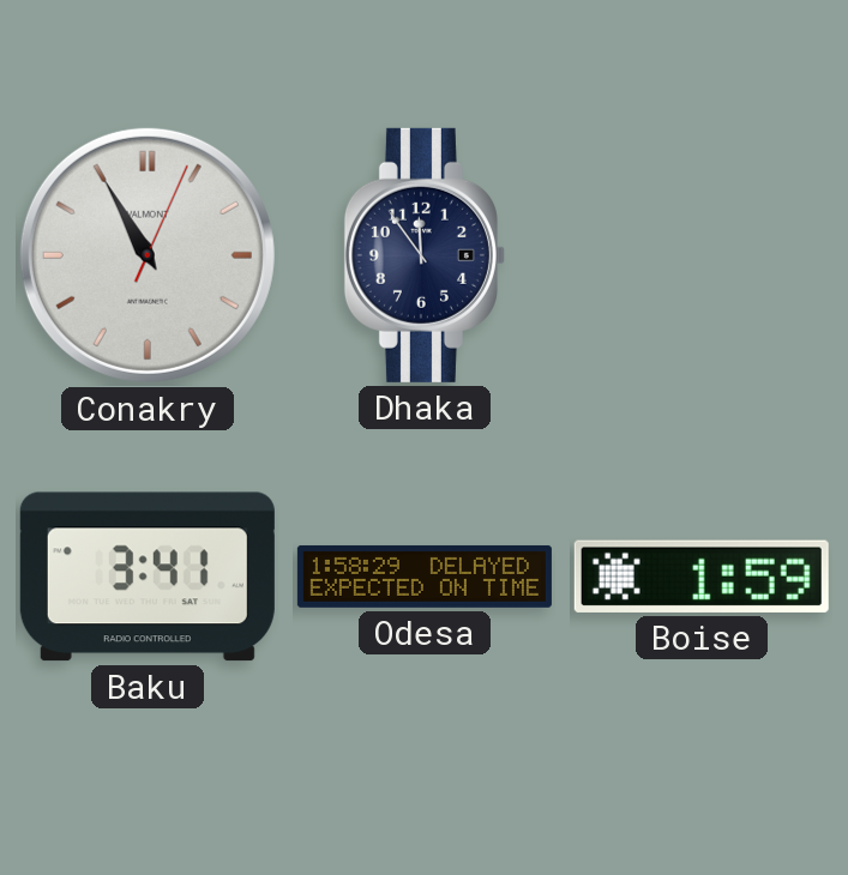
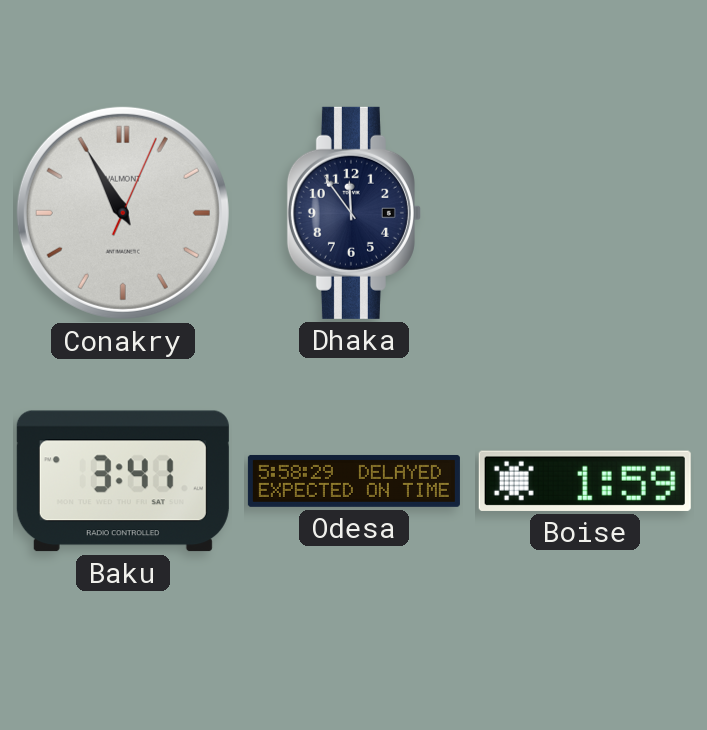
Odesa: 1:58 -> 5:58
